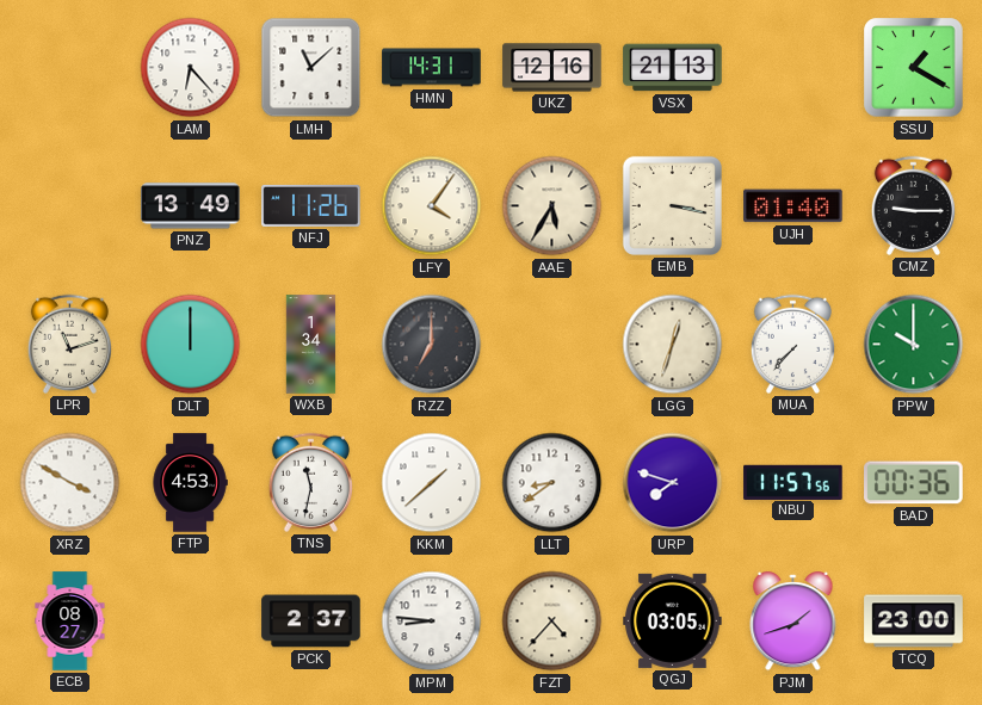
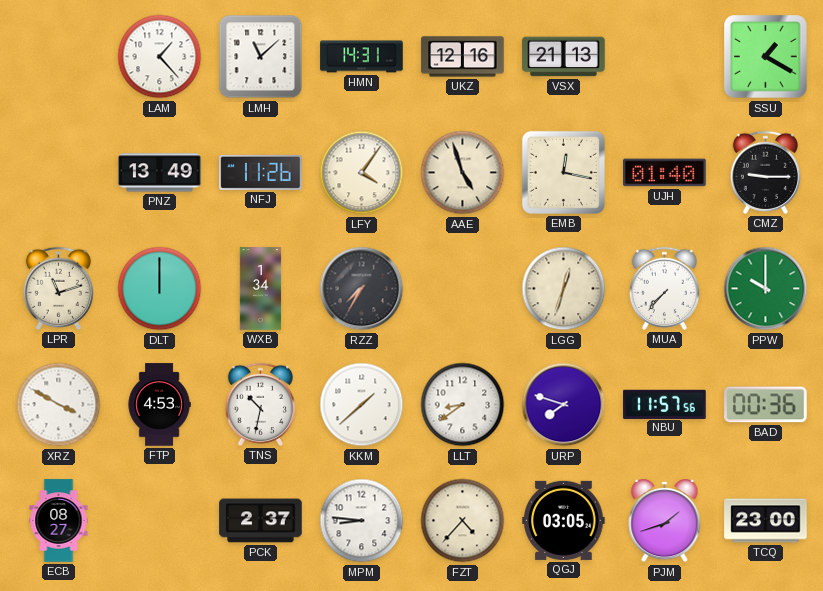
LAM: 6:23 -> 1:23
AAE: 5:35 -> 4:57
EMB: 3:17 -> 12:17
RZZ: 7:00 -> 7:35
TNS: 11:32 -> 10:32
